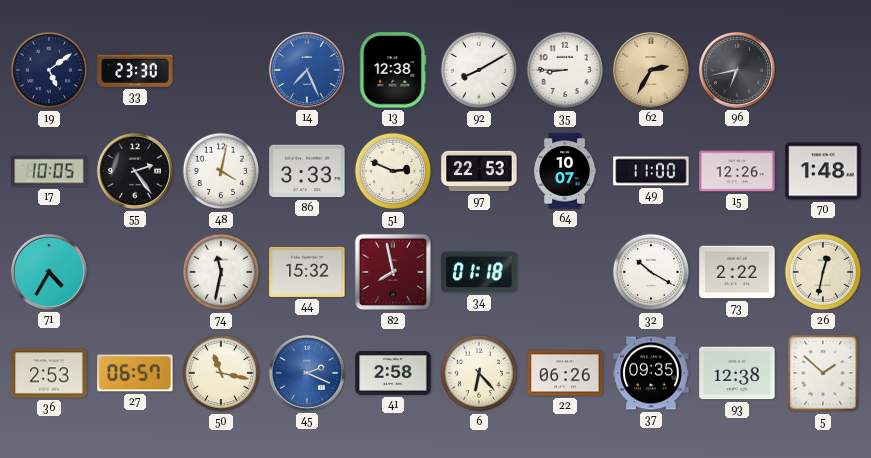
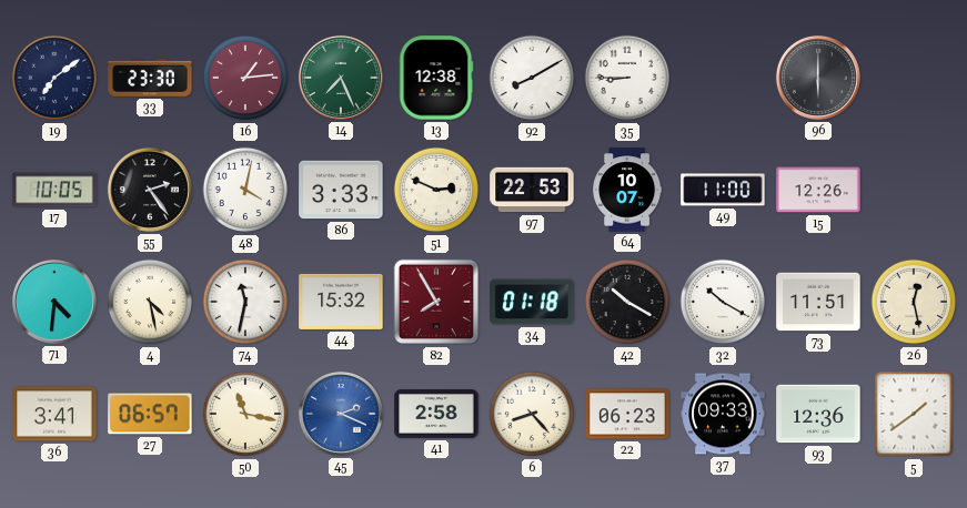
19: 5:09 -> 7:09
16: none -> 1:14
14 dial: blue -> green
62: 2:35 -> none
96: 6:43 -> 6:00
70: 1:48 -> none
71: 4:35 -> 4:31
4: none -> 4:28
82: 7:58 -> 7:55
42: none -> 10:20
73: 2:22 -> 11:51
26: 12:32 -> 12:28
36: 2:53 -> 3:41
6: 6:23 -> 8:23
22: 06:26 -> 06:23
37: 09:35 -> 09:33
93: 12:38 -> 12:36
5: 1:52 -> 1:39
